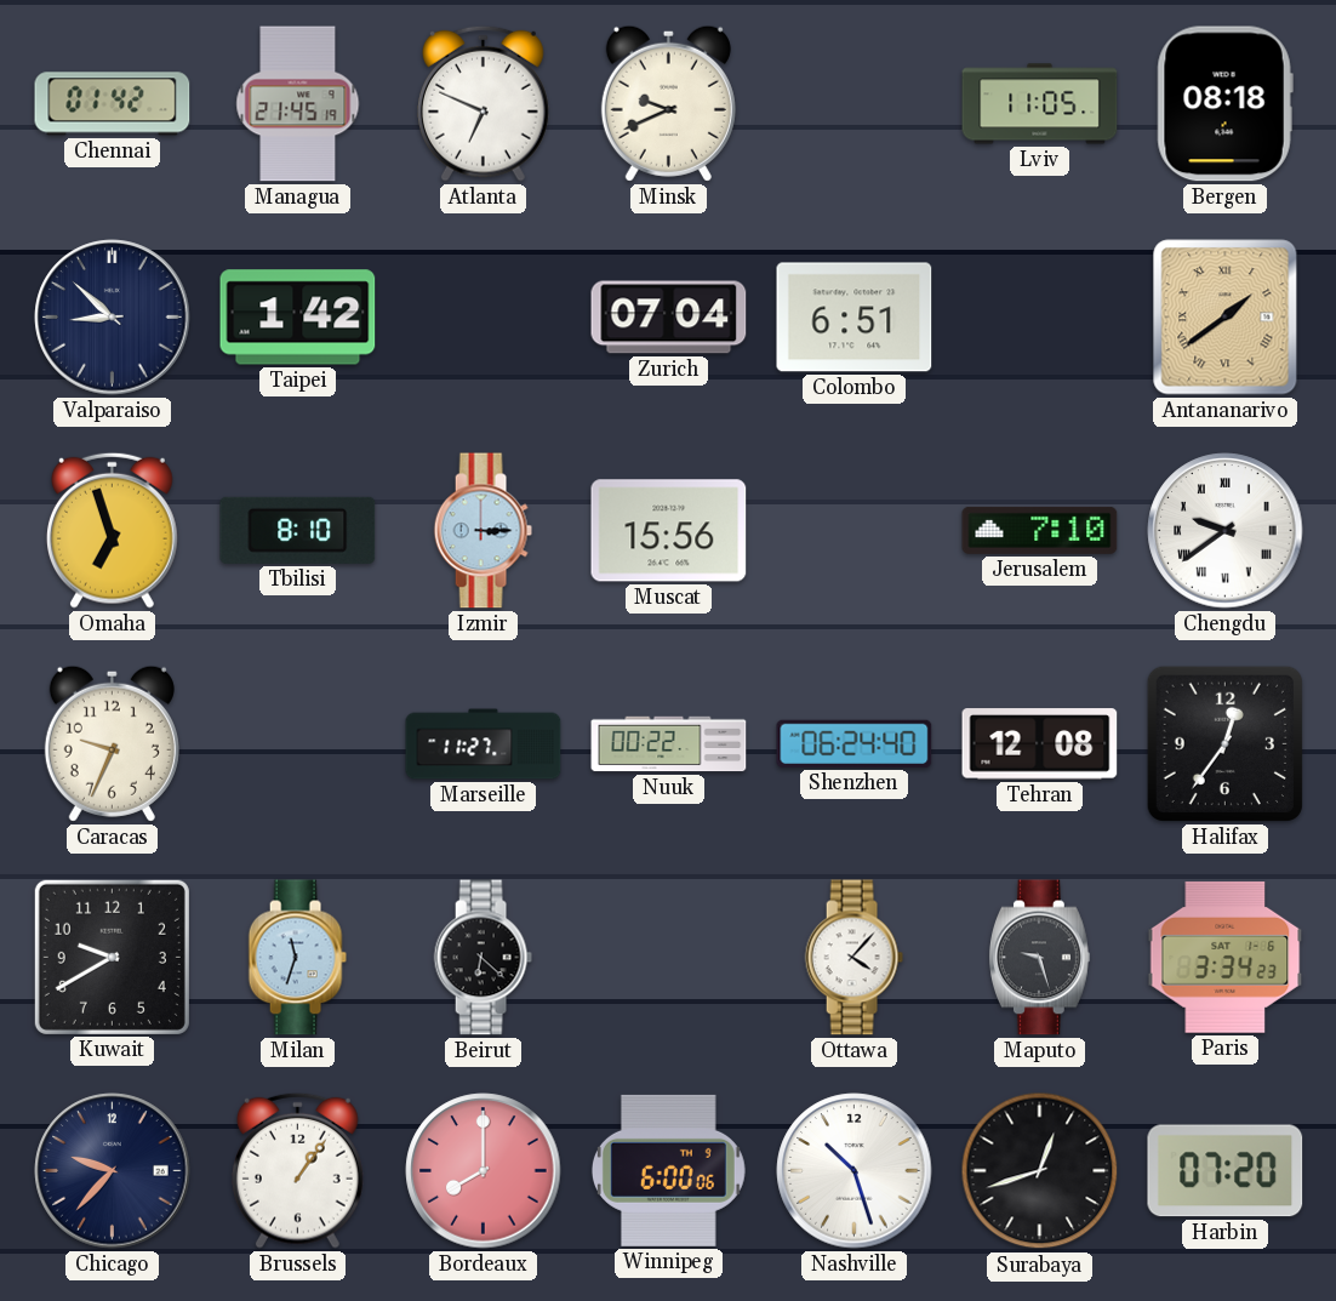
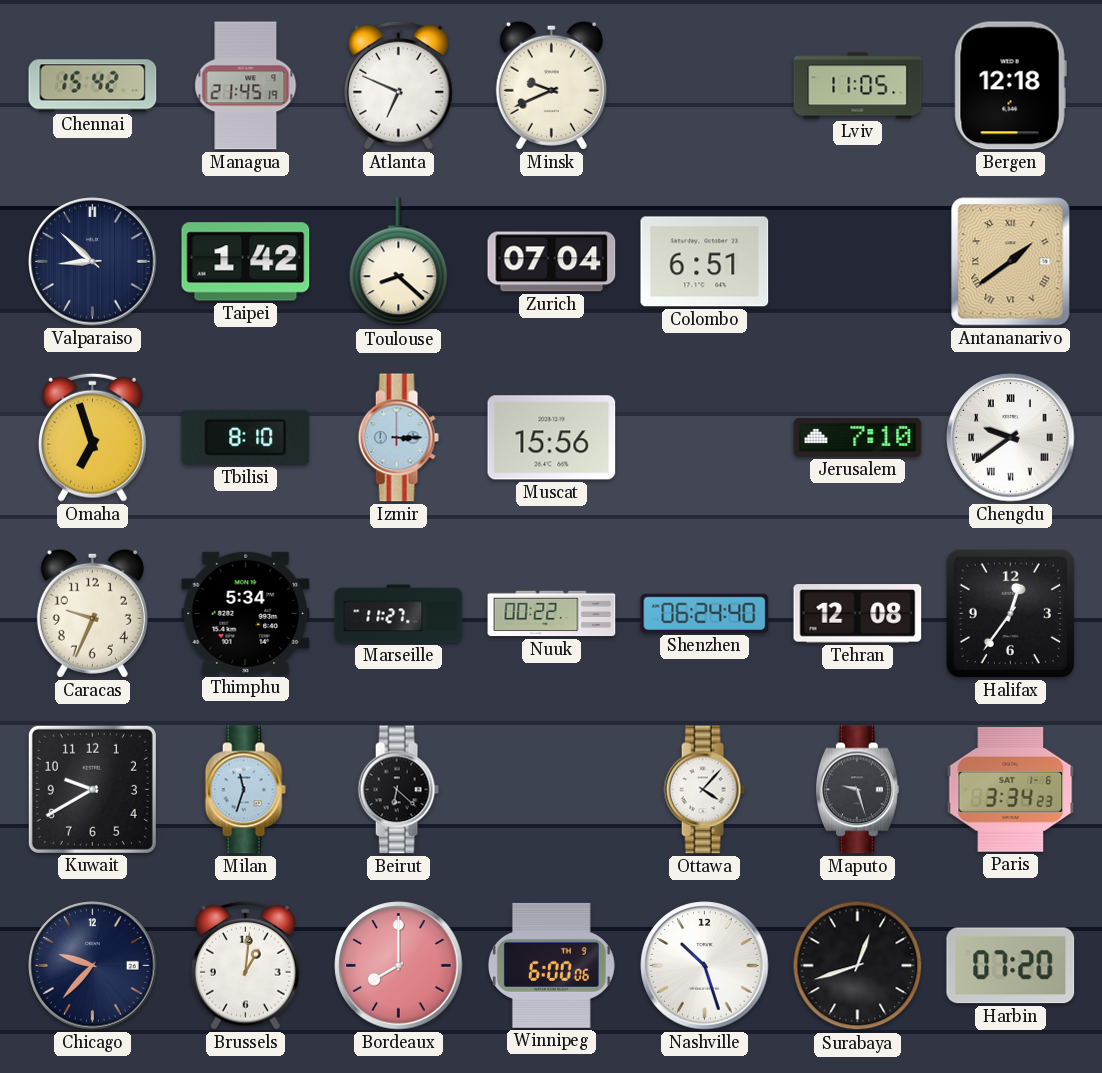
Chennai: 01:42 -> 15:42
Bergen: 08:18 -> 12:18
Toulouse: none -> 8:22
Thimphu: none -> 5:34
Brussels: 1:06 -> 1:01
